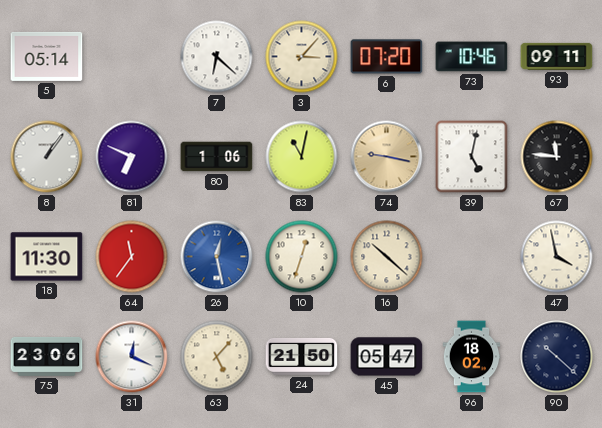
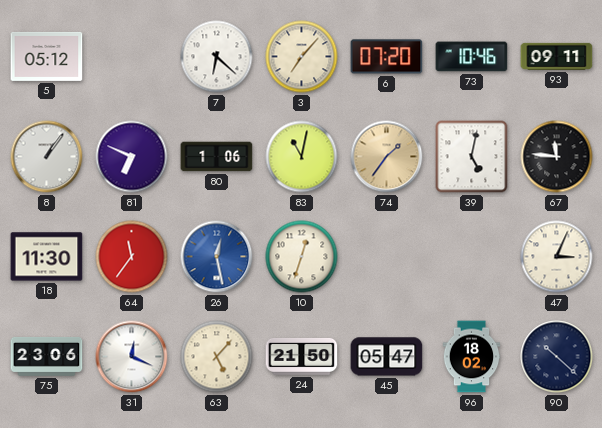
5: 05:14 -> 05:12
3: 3:07 -> 7:07
74: 9:17 -> 1:36
16: 10:22 -> none
47: 3:58 -> 3:04
